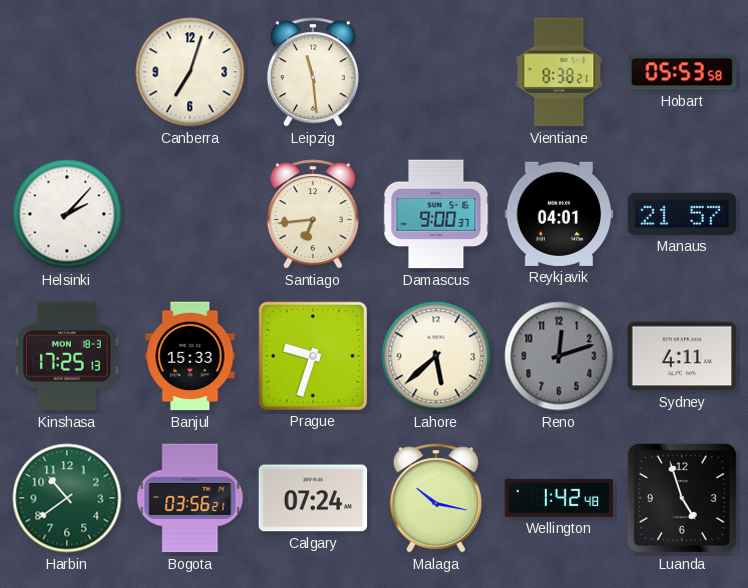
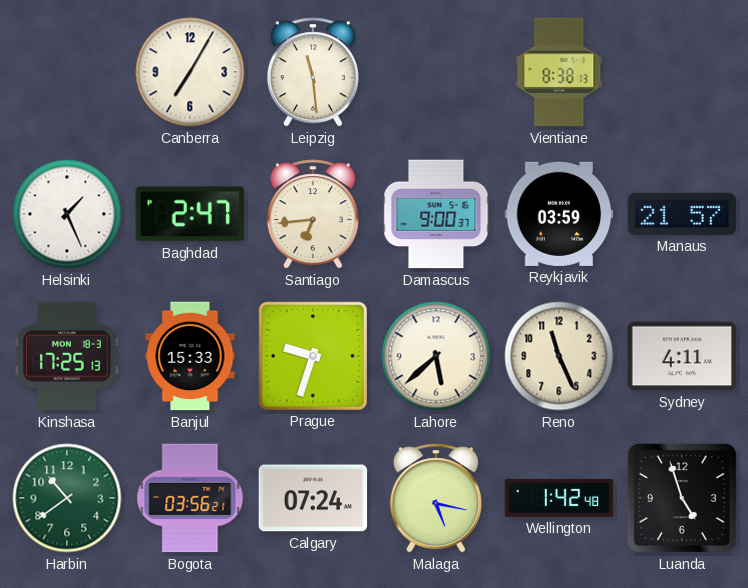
Canberra: 7:03 -> 7:05
Vientiane: 8:38:21 -> 8:38:13
Hobart: 05:53 -> none
Helsinki: 2:07 -> 1:26
Baghdad: none -> 2:47
Reykjavik: 04:01 -> 03:59
Reno: 12:12 -> 11:26
Reno dial: grey -> cream
Malaga: 10:17 -> 5:17
